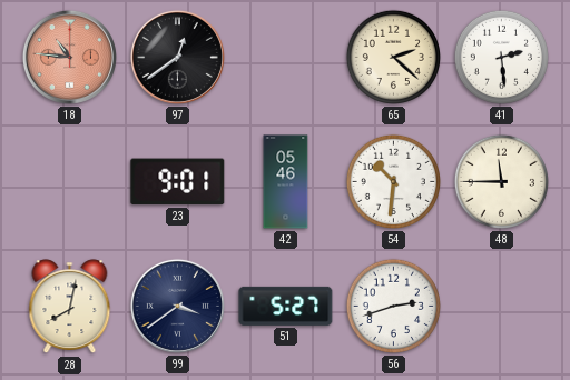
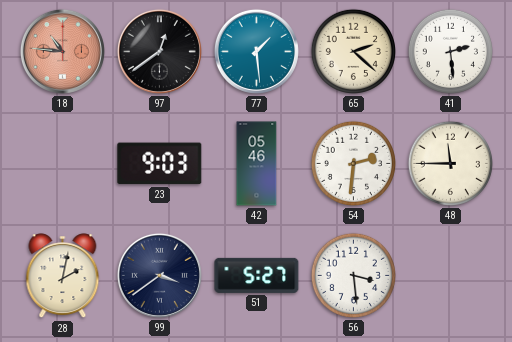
77: none -> 1:29
23: 9:01 -> 9:03
54: 10:31 -> 2:31
28: 8:02 -> 2:02
56: 2:42 -> 3:29
